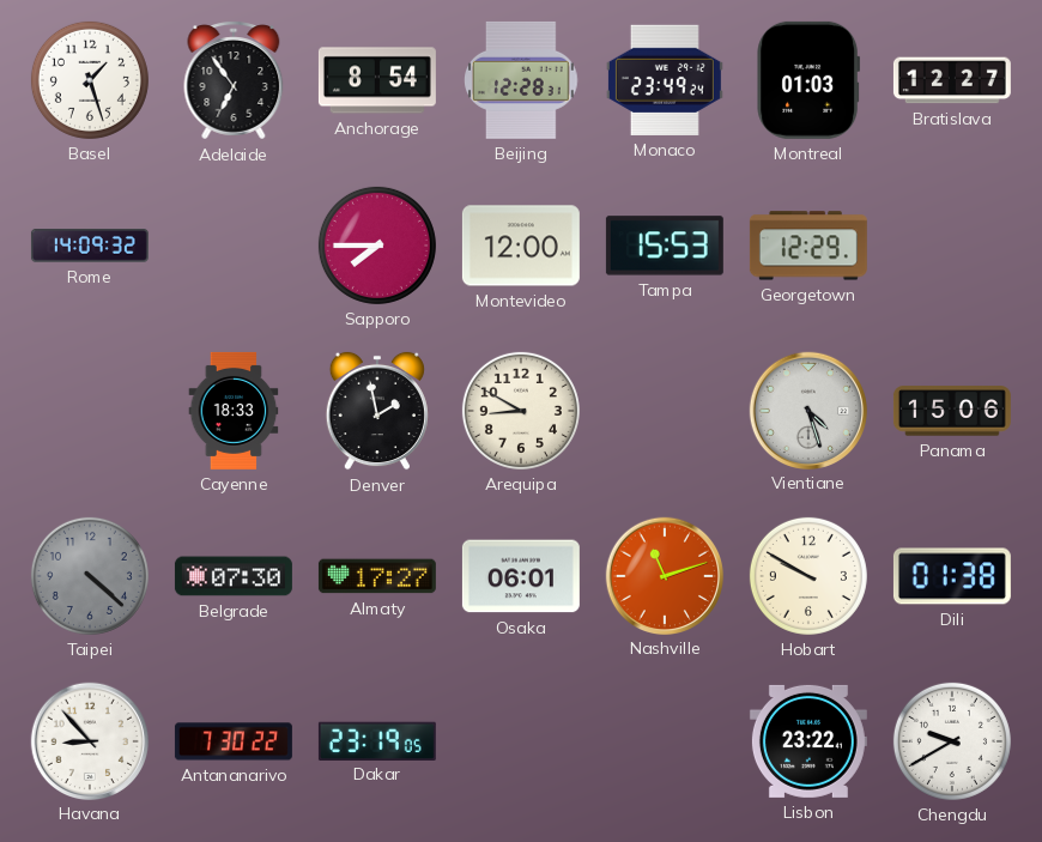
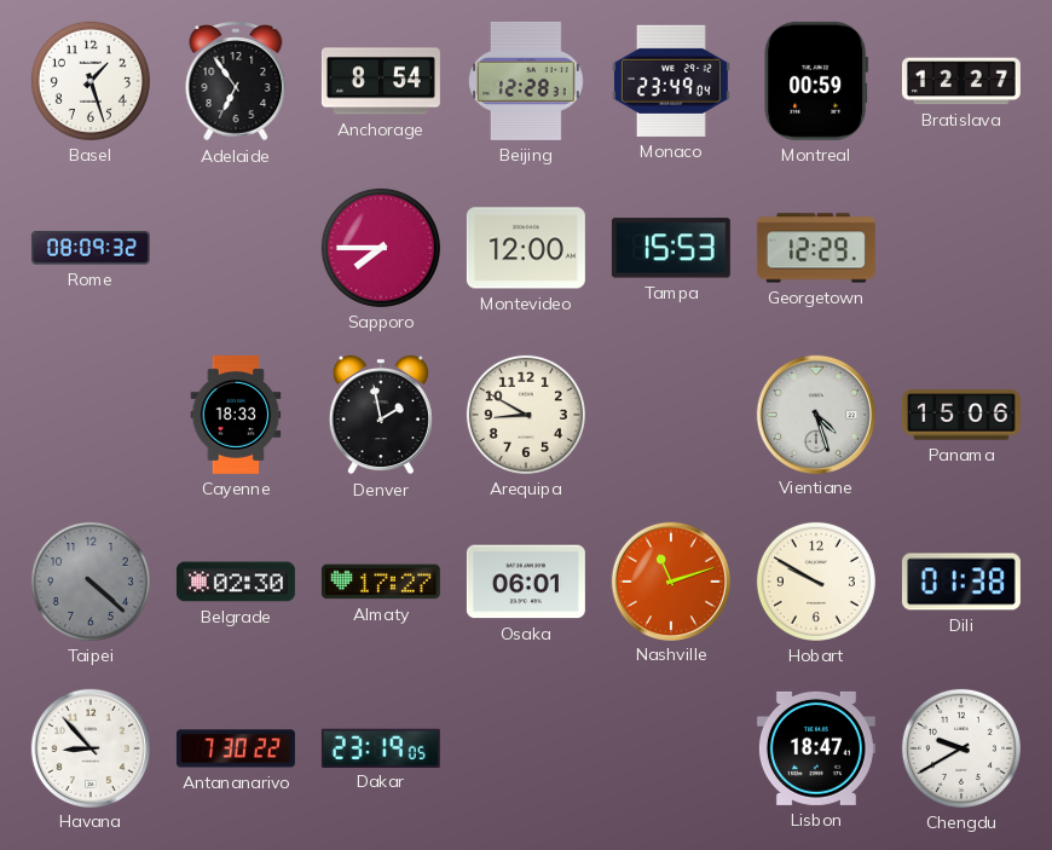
Monaco: 23:49:24 -> 23:49:04
Montreal: 01:03 -> 00:59
Rome: 14:09 -> 08:09
Belgrade: 07:30 -> 02:30
Lisbon: 23:22 -> 18:47
